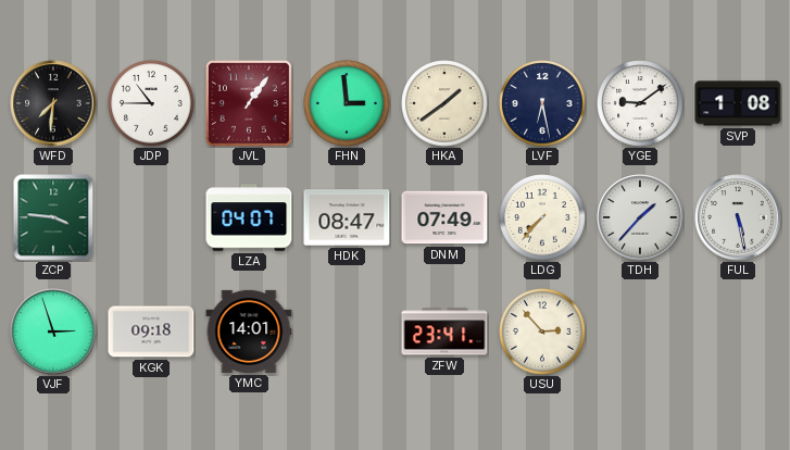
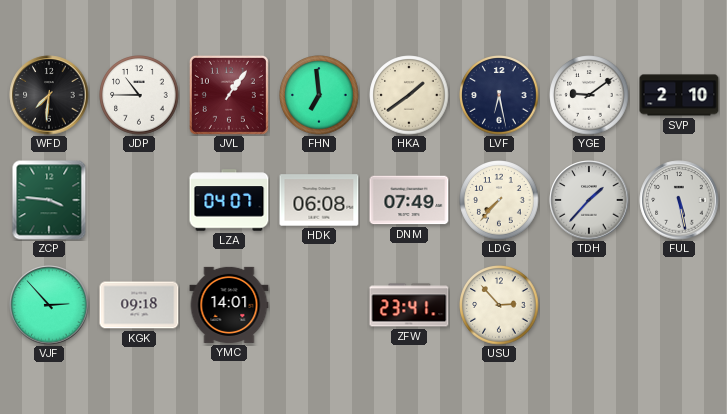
FHN: 2:59 -> 6:59
SVP: 1:08 -> 2:10
HDK: 08:47 -> 06:08
VJF: 2:57 -> 2:53
